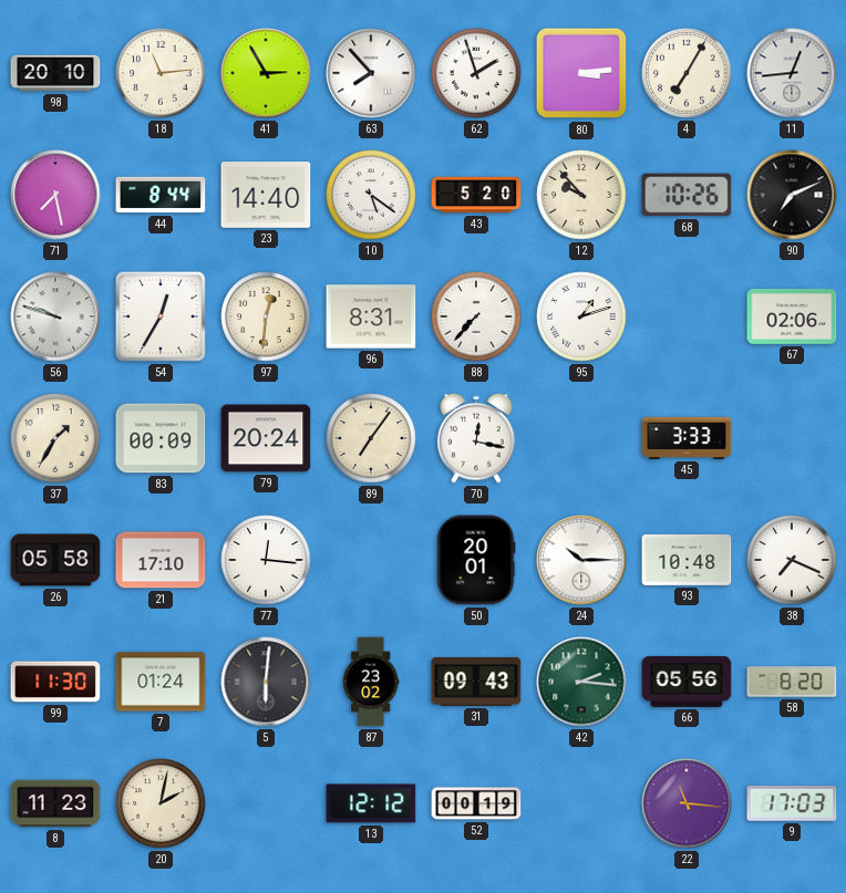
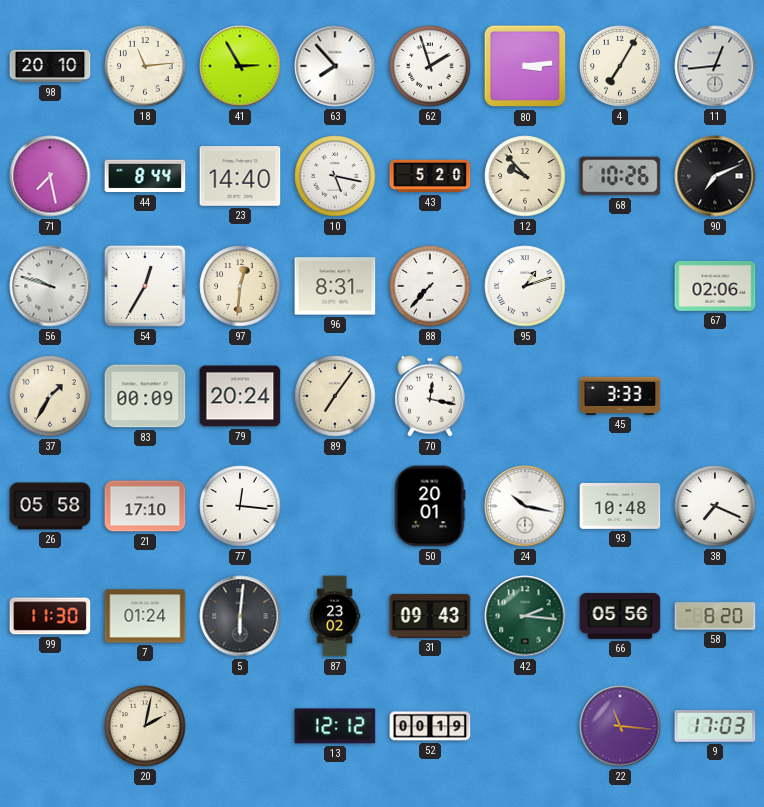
10: 5:21 -> 5:17
24: 10:15 -> 10:17
8: 11:23 -> none
